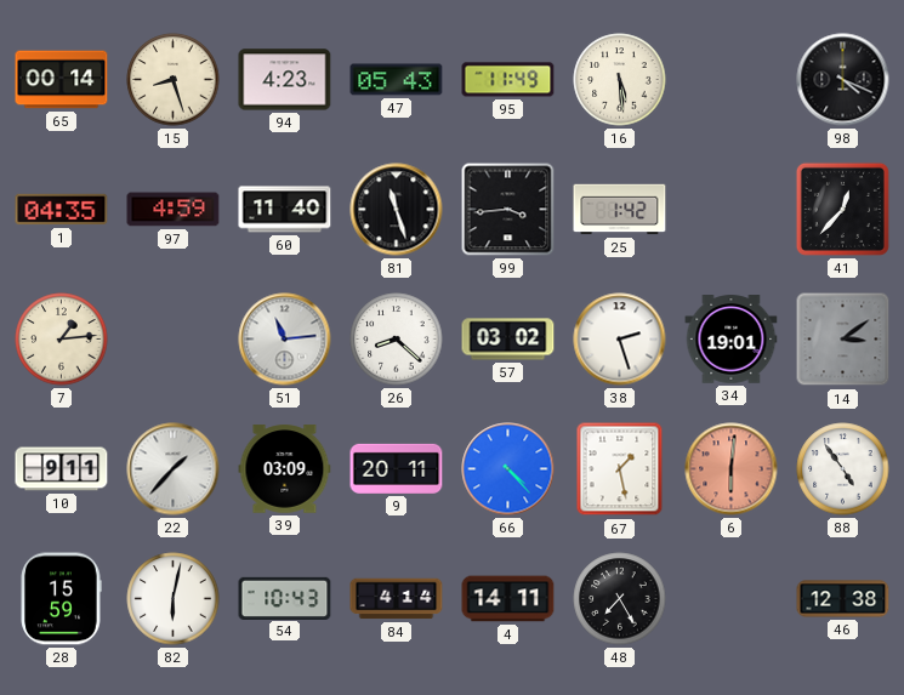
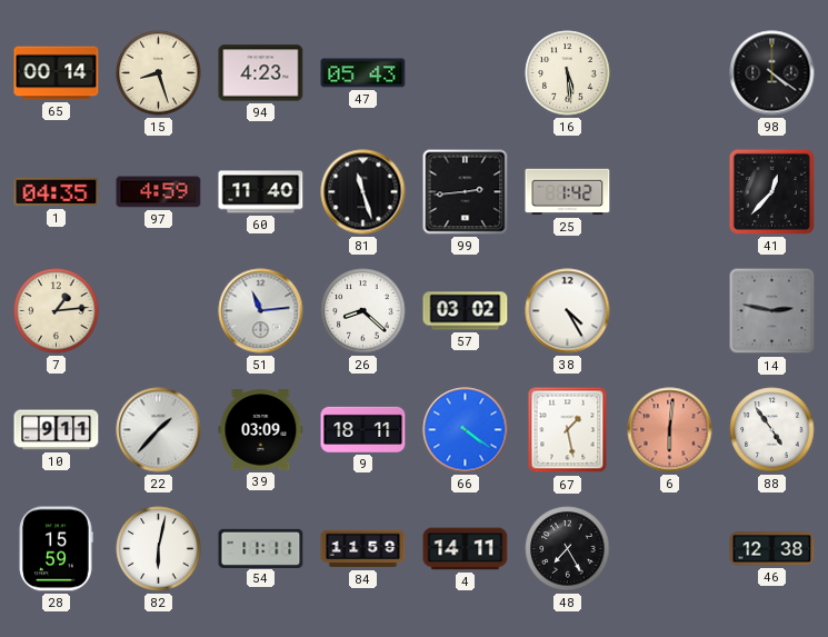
95: 11:49 -> none
98: 4:19 -> 4:21
99: 3:44 -> 2:44
38: 2:27 -> 4:25
34: 19:01 -> none
14: 3:09 -> 2:47
9: 20:11 -> 18:11
66: 4:23 -> 4:21
54: 10:43 -> 11:11
84: 4:14 -> 11:59
